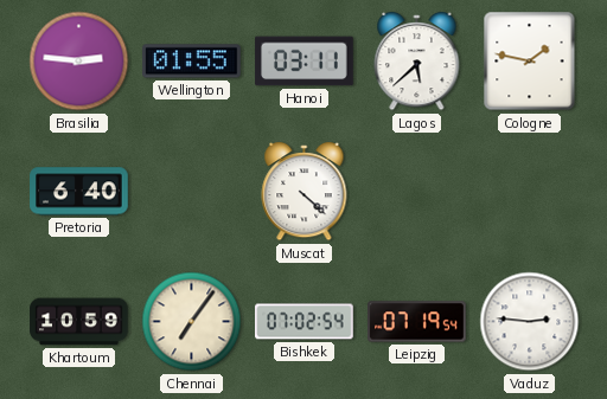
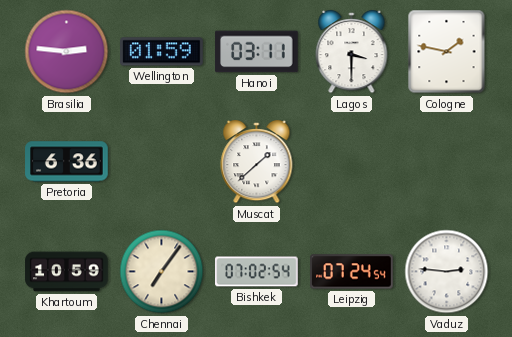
Wellington: 01:55 -> 01:59
Lagos: 5:38 -> 3:30
Pretoria: 6:40 -> 6:36
Muscat: 4:22 -> 1:38
Leipzig: 07:19 -> 07:24
